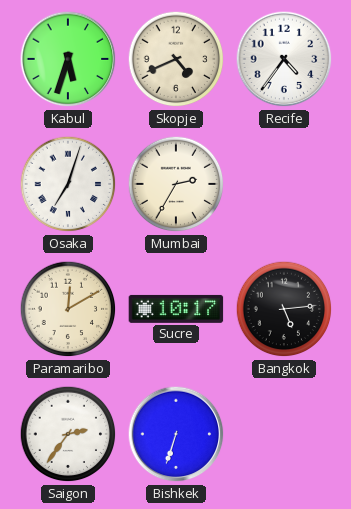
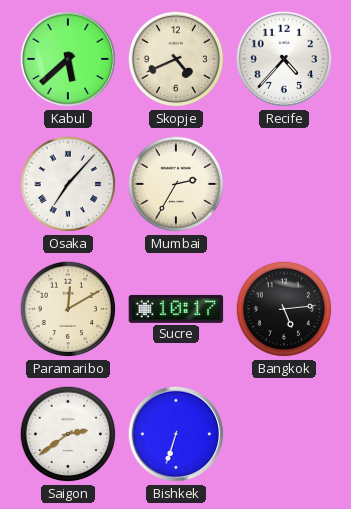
Kabul: 5:33 -> 5:38
Recife: 4:36 -> 4:37
Osaka: 7:03 -> 7:07
Saigon: 2:36 -> 2:39
